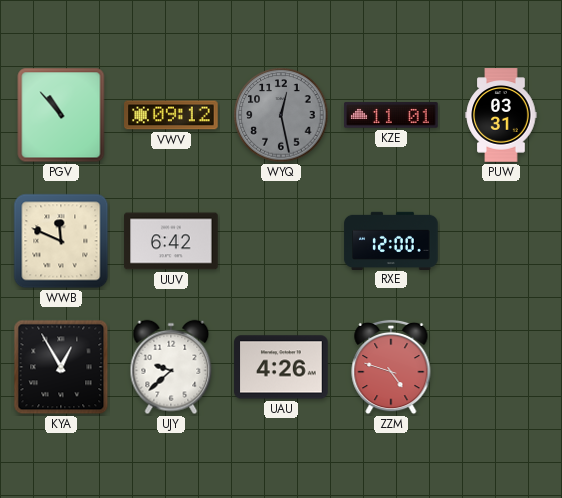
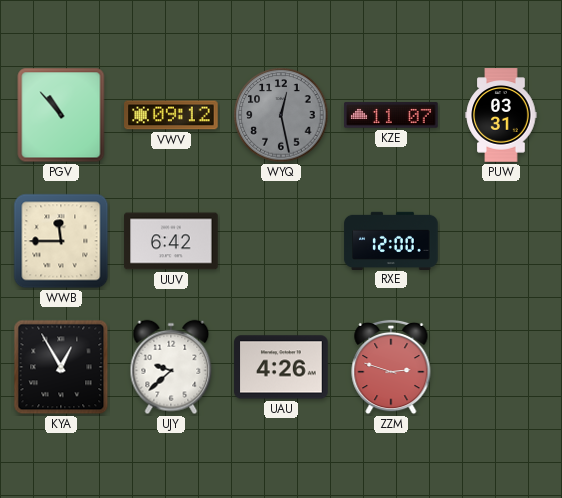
KZE: 11:01 -> 11:07
WWB: 11:49 -> 11:45
ZZM: 4:48 -> 2:48
